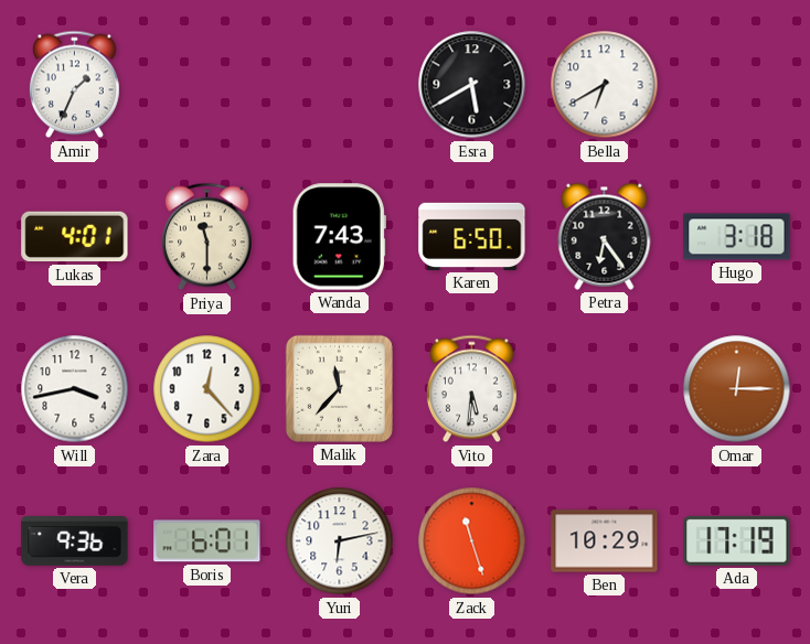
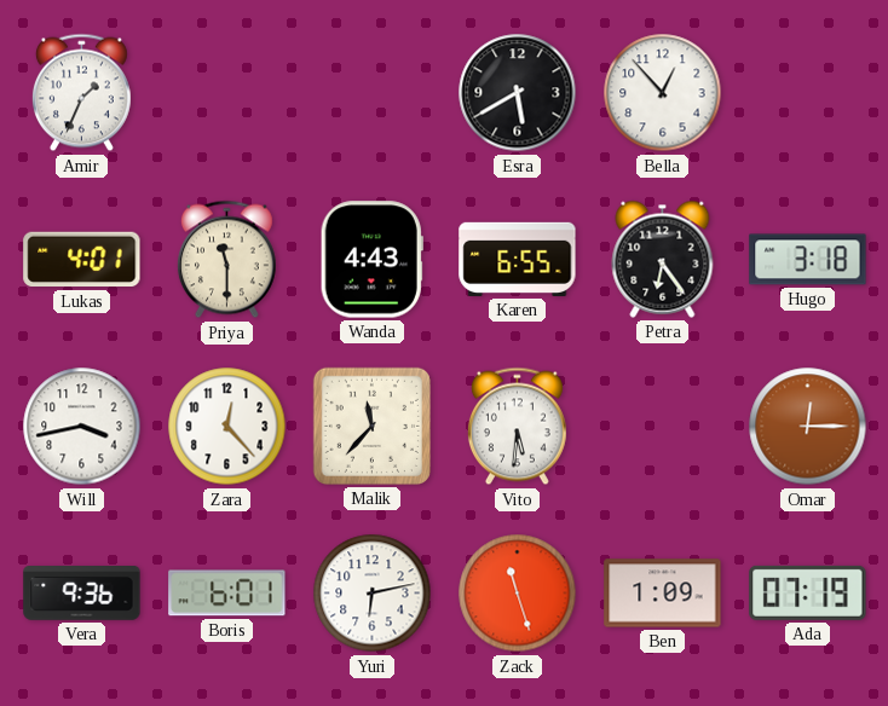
Bella: 6:40 -> 12:53
Wanda: 7:43 -> 4:43
Karen: 6:50 -> 6:55
Ben: 10:29 -> 1:09
Ada: 17:19 -> 07:19
